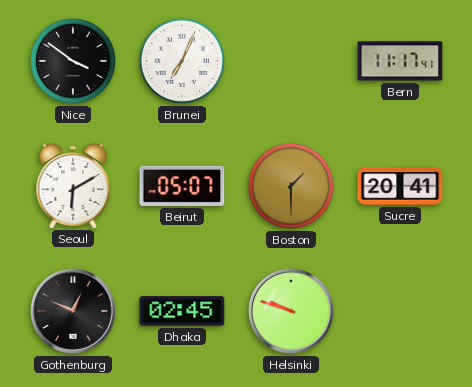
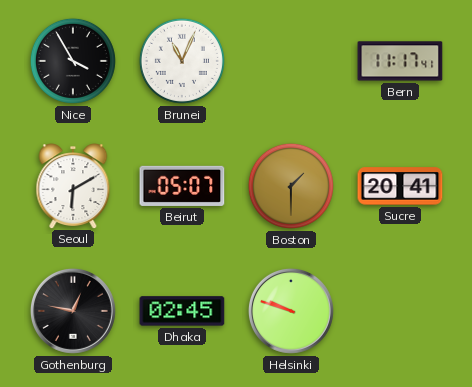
Nice: 3:51 -> 3:55
Brunei: 7:04 -> 11:04
Gothenburg: 12:49 -> 12:47
